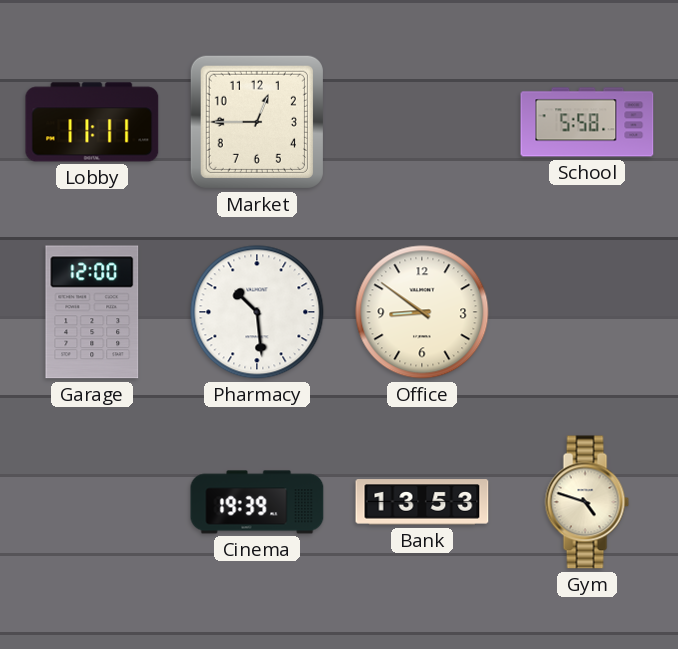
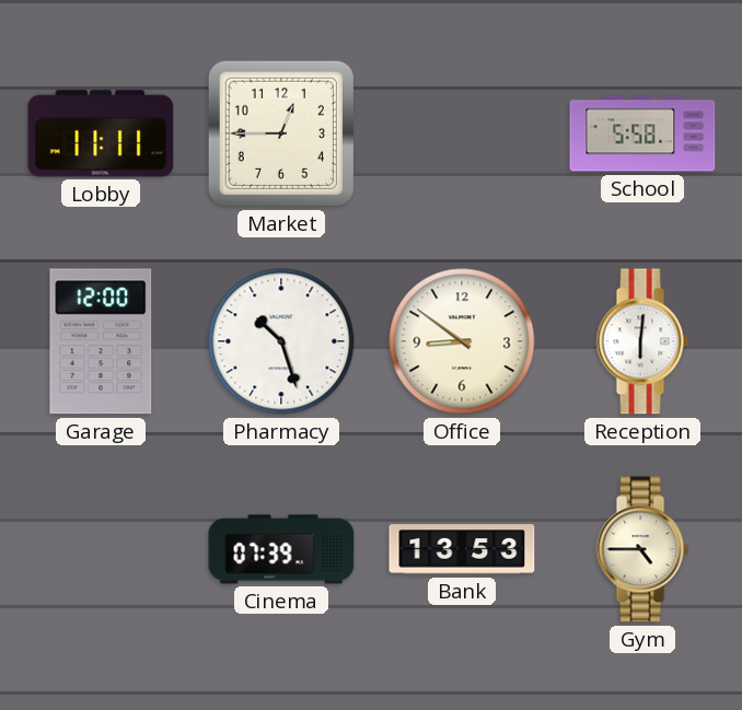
Pharmacy: 10:29 -> 10:27
Reception: none -> 6:01
Cinema: 19:39 -> 07:39
Gym: 4:48 -> 4:45
